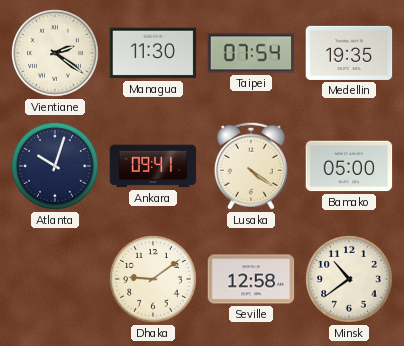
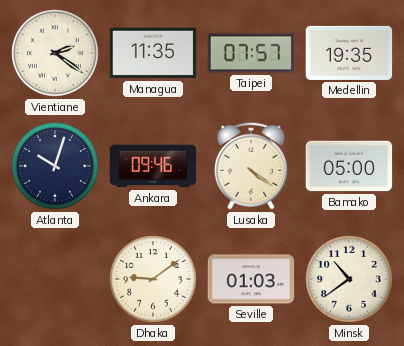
Managua: 11:30 -> 11:35
Taipei: 07:54 -> 07:57
Ankara: 09:41 -> 09:46
Seville: 12:58 -> 01:03
